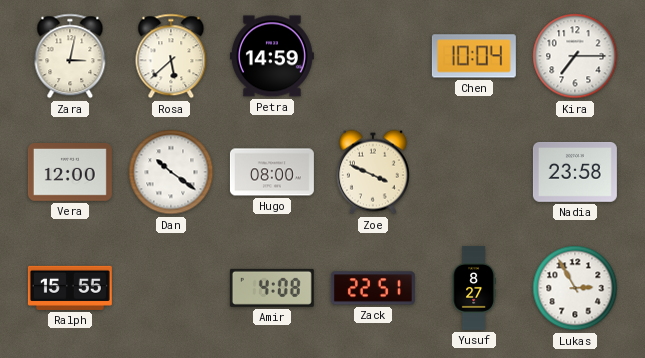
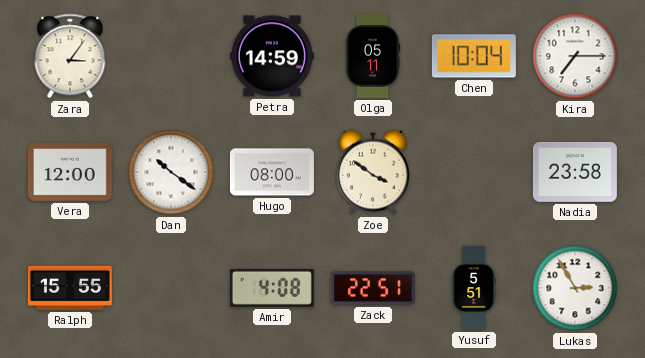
Zara: 3:02 -> 3:06
Rosa: 5:38 -> none
Olga: none -> 05:11
Zoe: 3:49 -> 3:51
Yusuf: 8:27 -> 5:51
